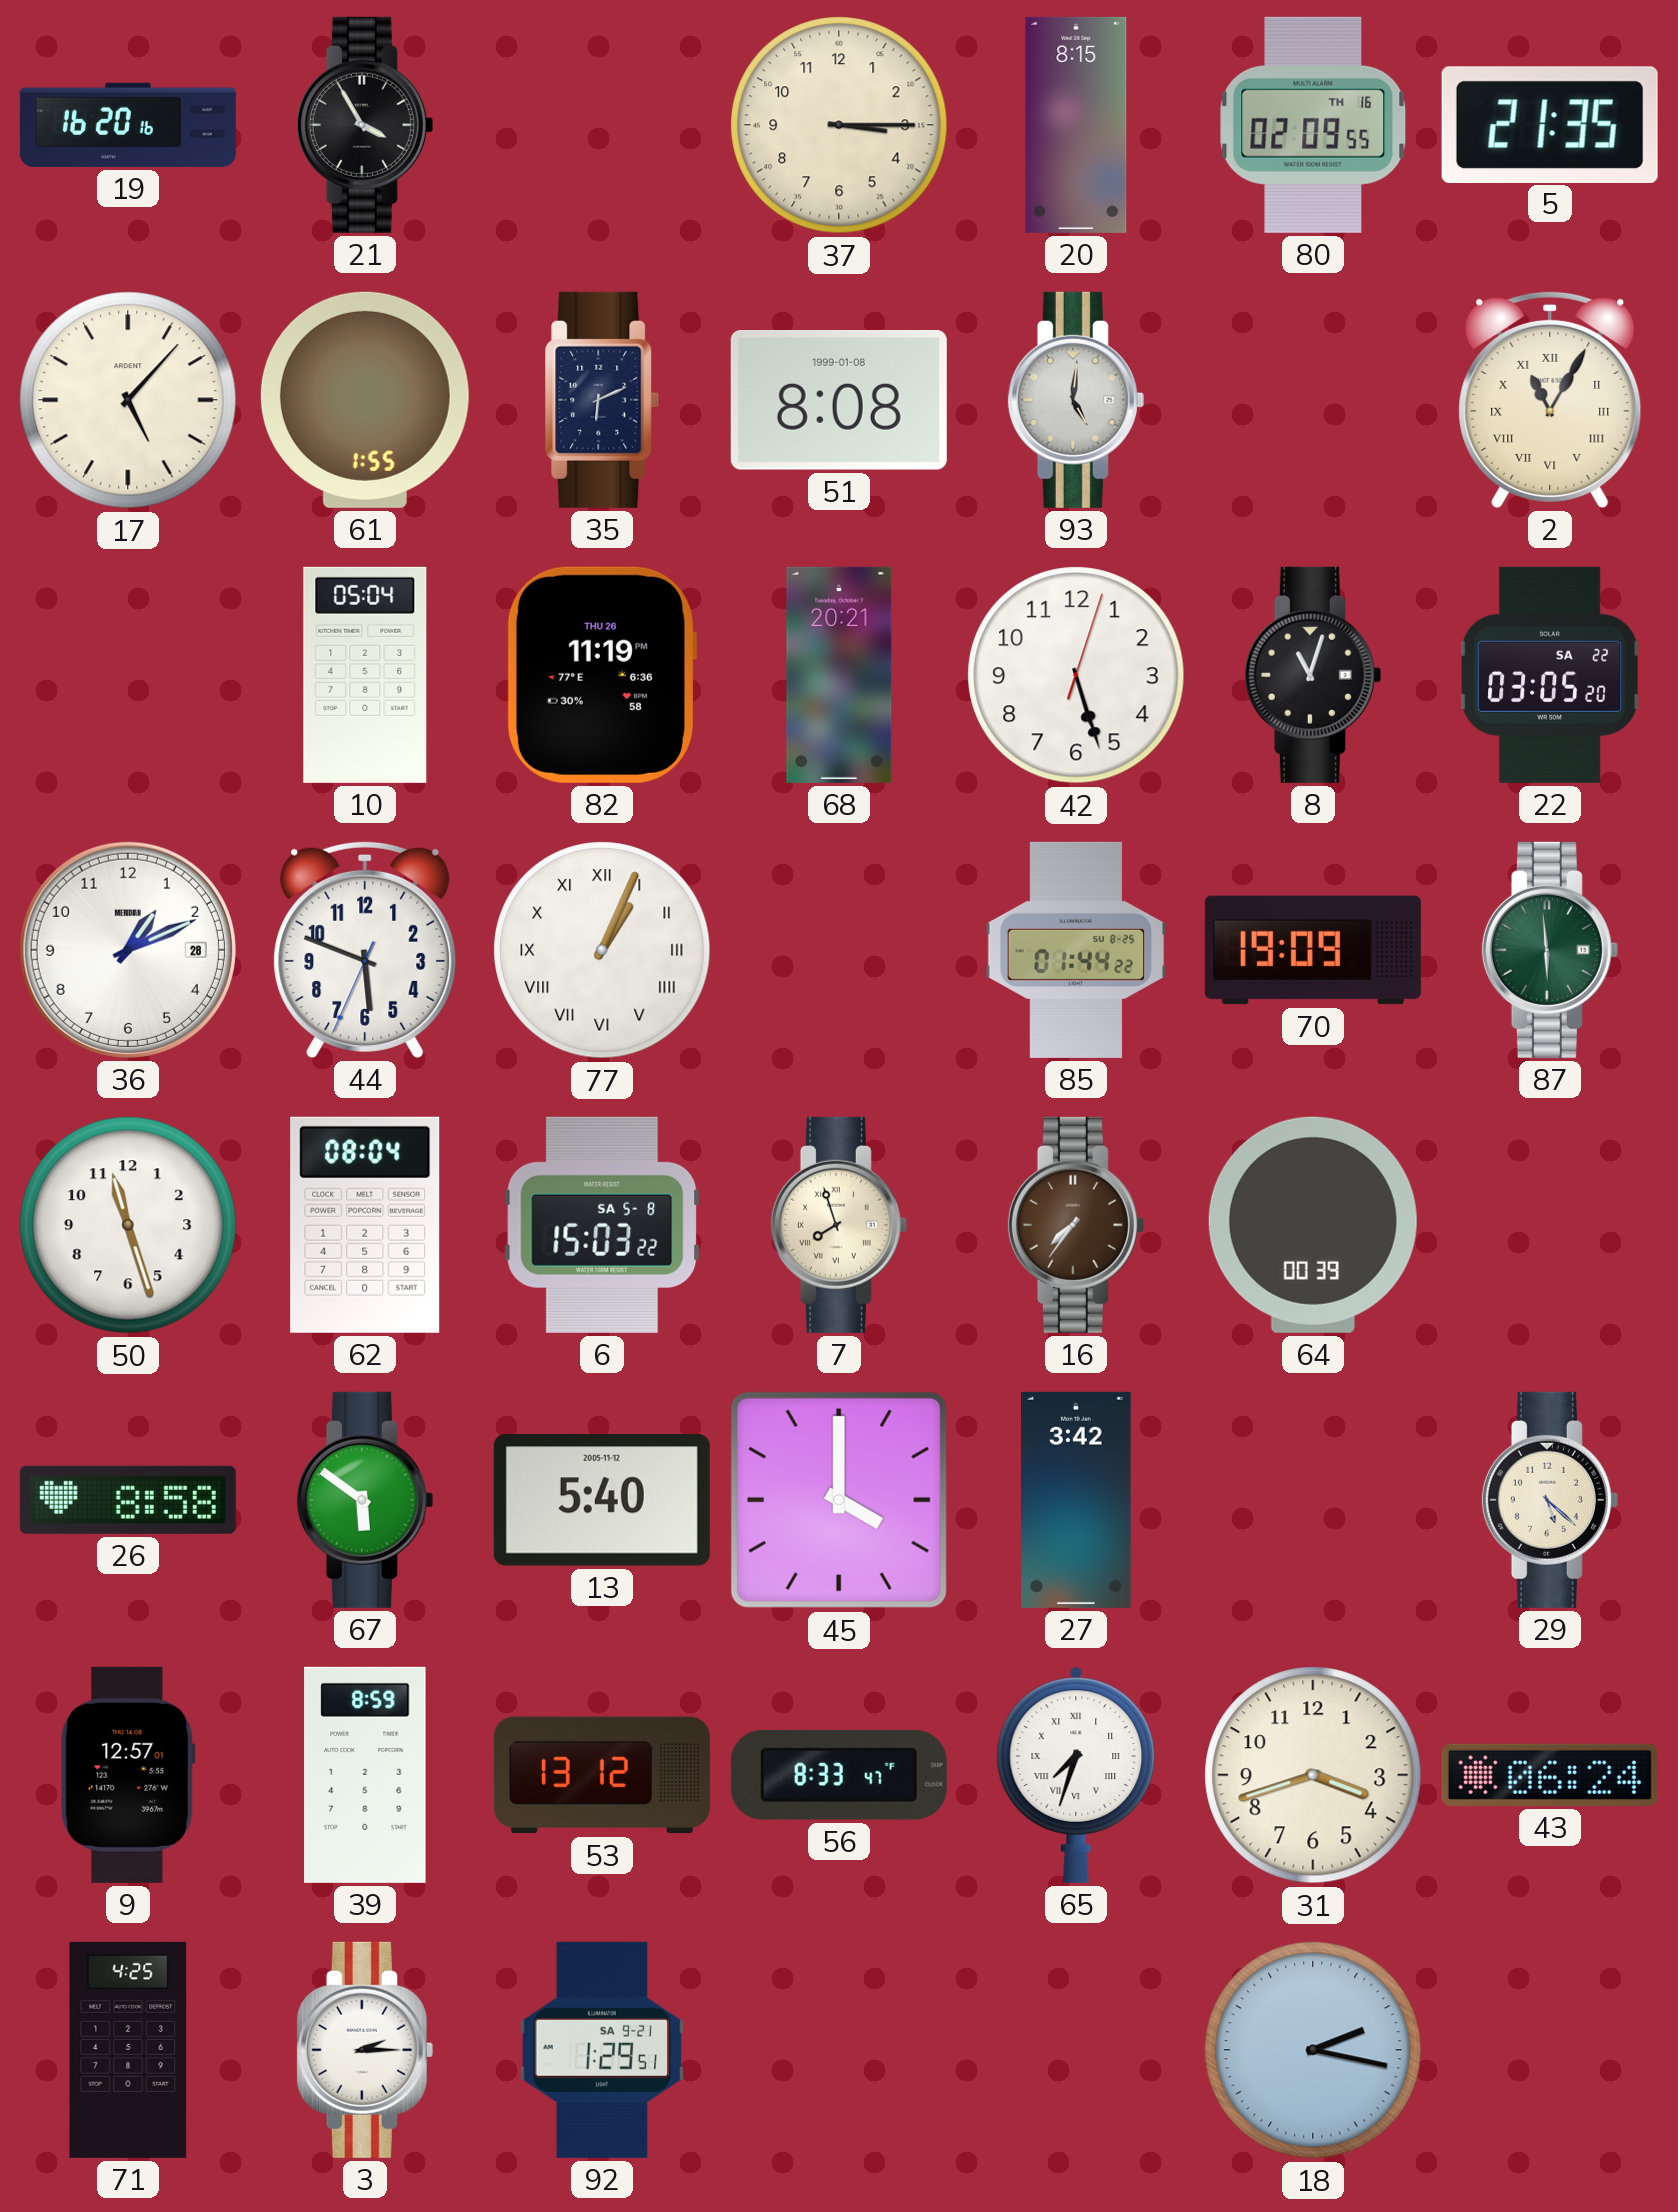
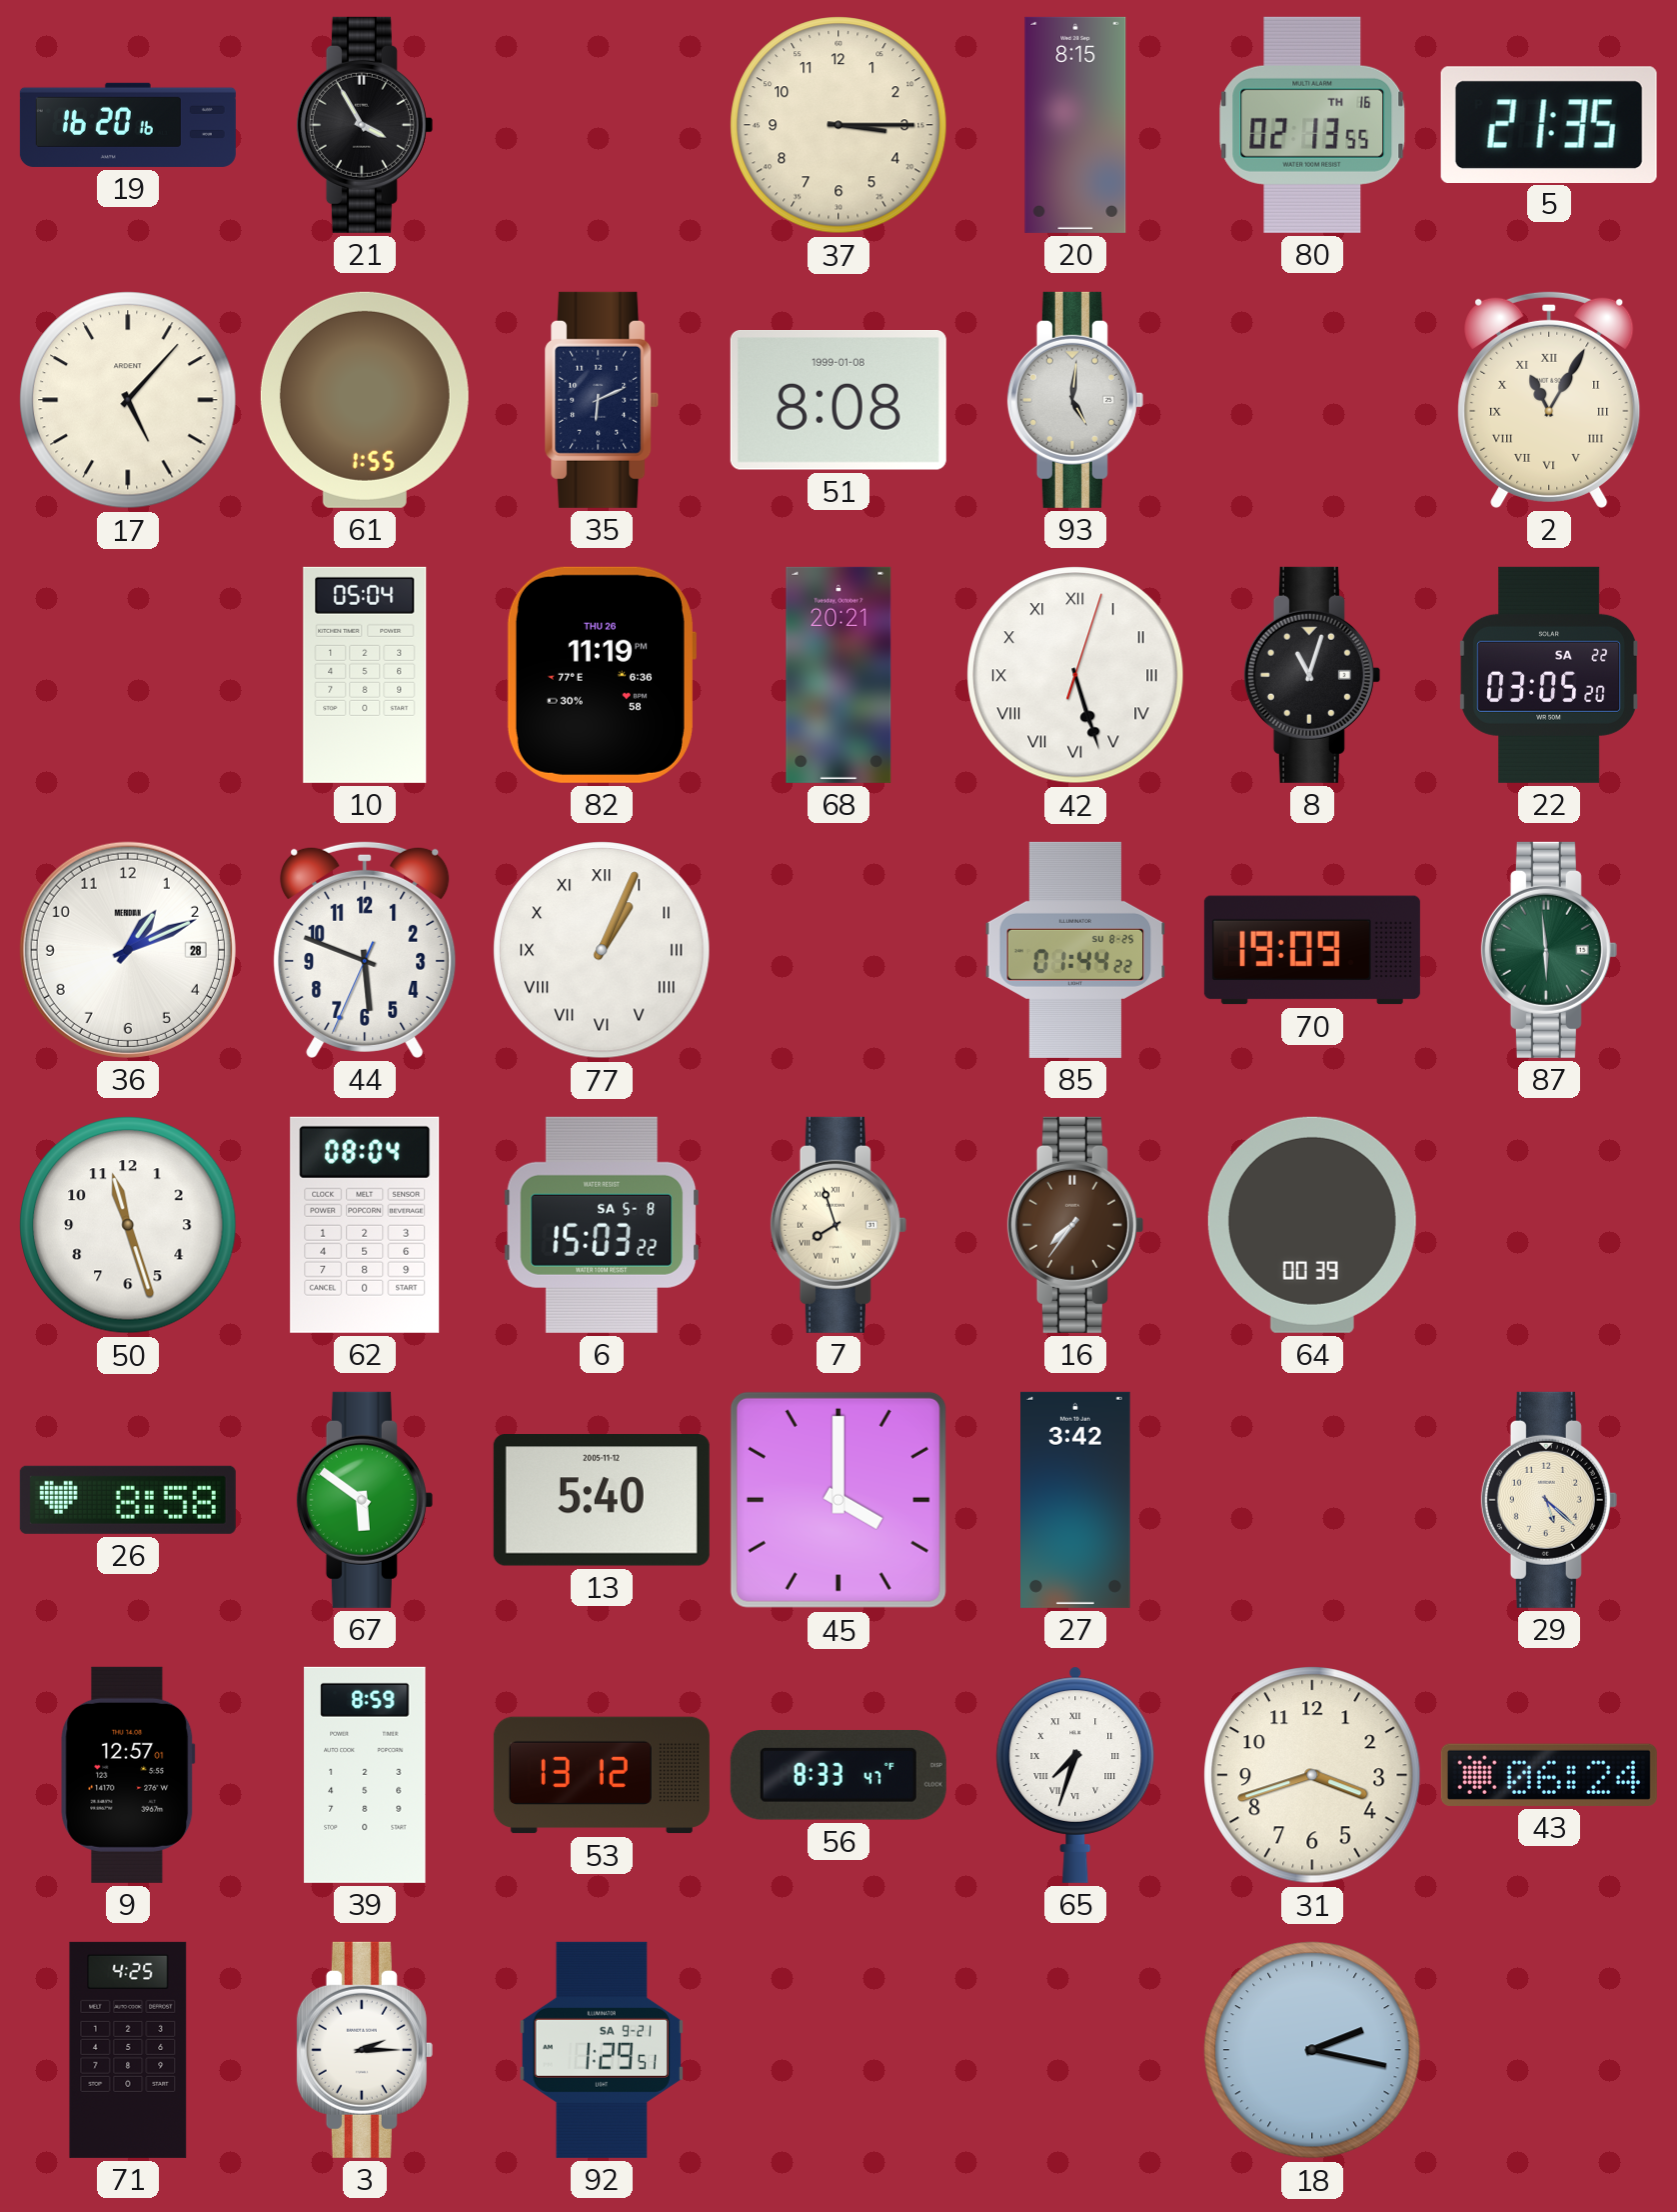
80: 02:09 -> 02:13
42 numerals: Arabic -> Roman
